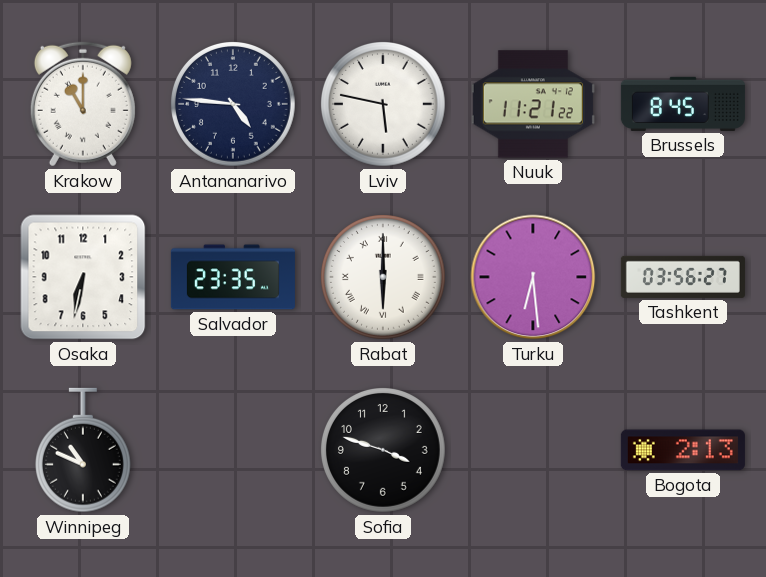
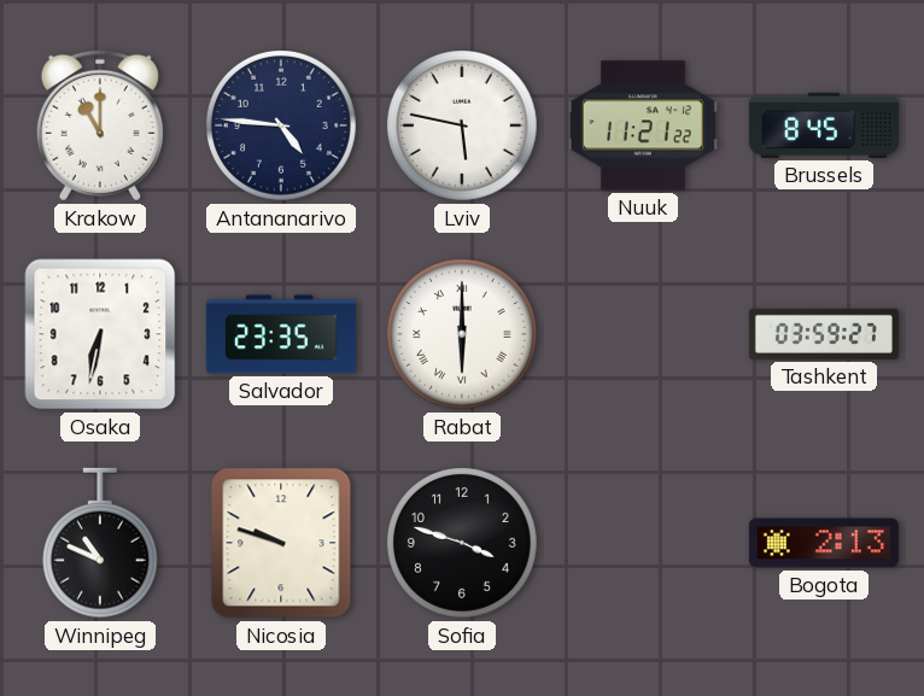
Turku: 6:29 -> none
Tashkent: 03:56 -> 03:59
Nicosia: none -> 9:48
